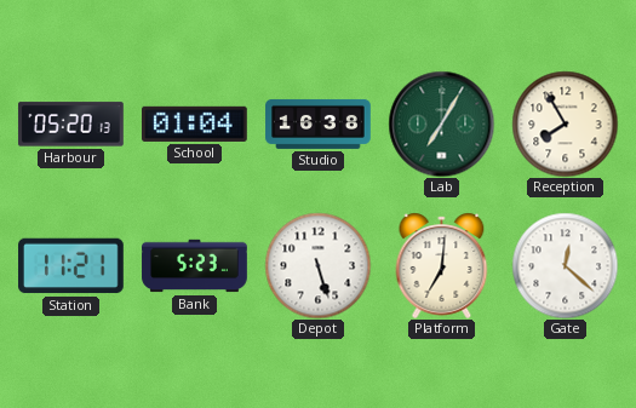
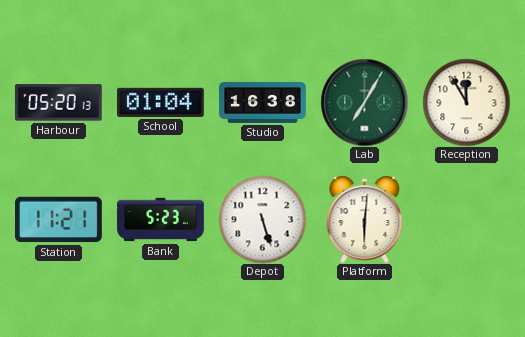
Reception: 7:55 -> 11:55
Platform: 7:01 -> 6:01
Gate: 12:22 -> none
